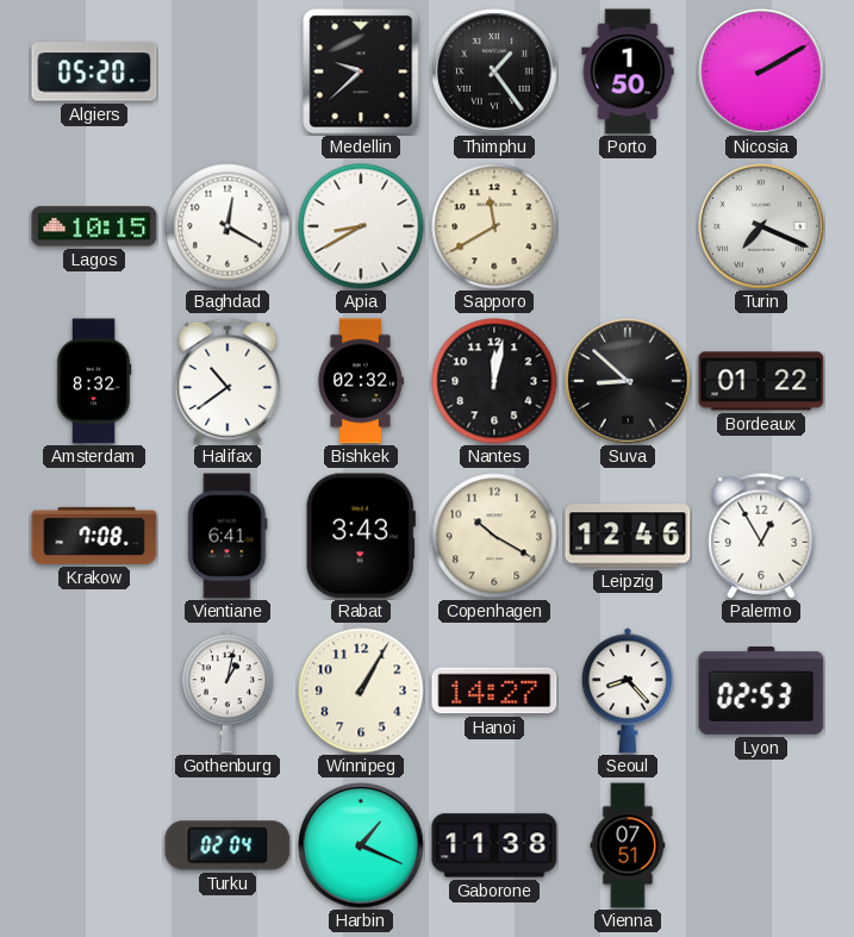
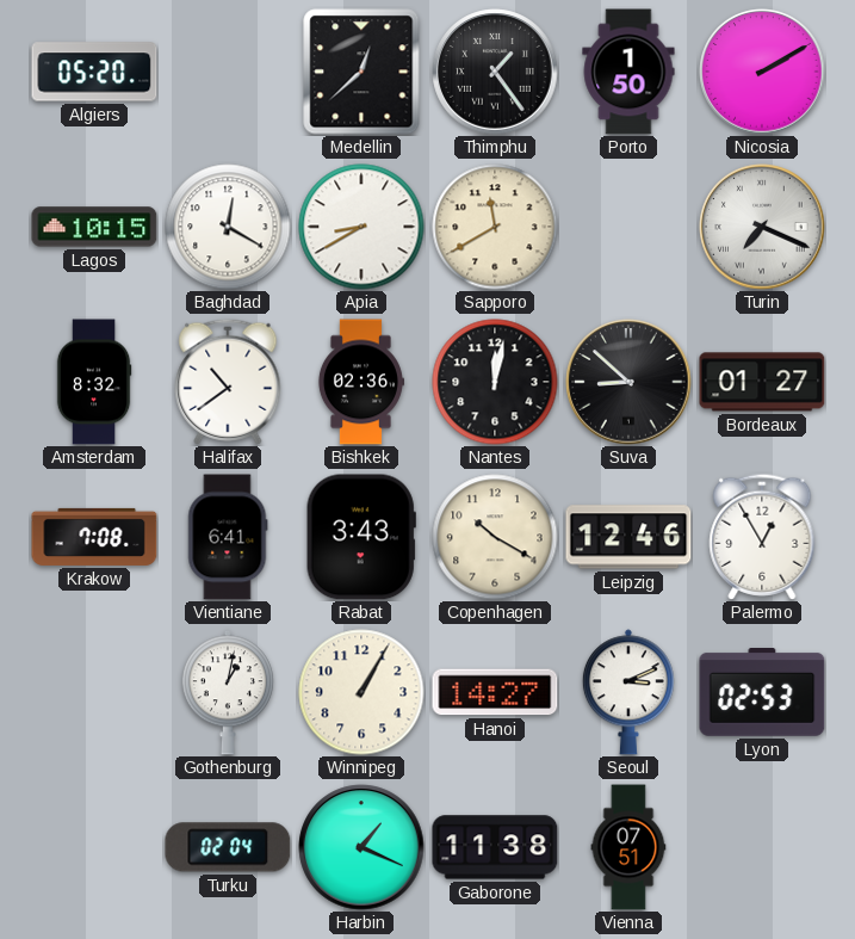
Medellin: 9:38 -> 12:38
Bishkek: 02:32 -> 02:36
Bordeaux: 01:22 -> 01:27
Seoul: 8:23 -> 3:11
